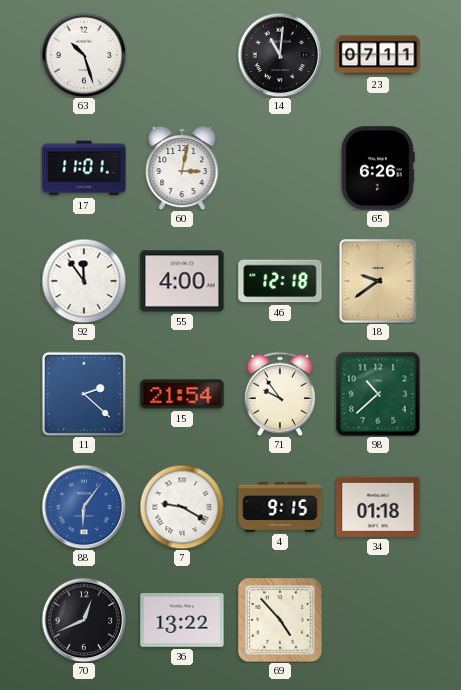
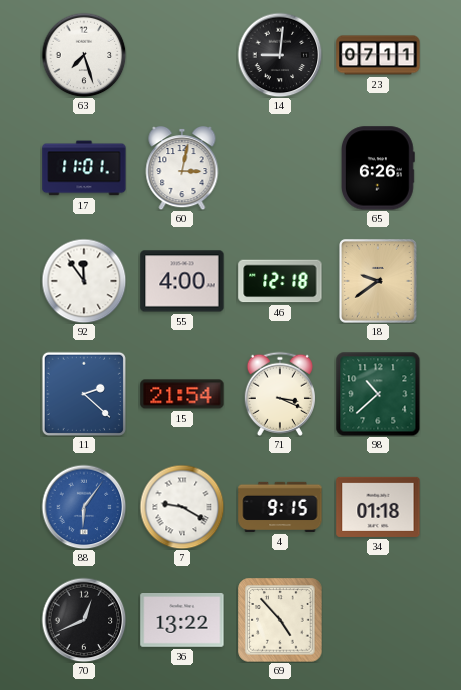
63: 10:27 -> 7:27
14: 11:01 -> 9:01
71: 9:54 -> 3:19
